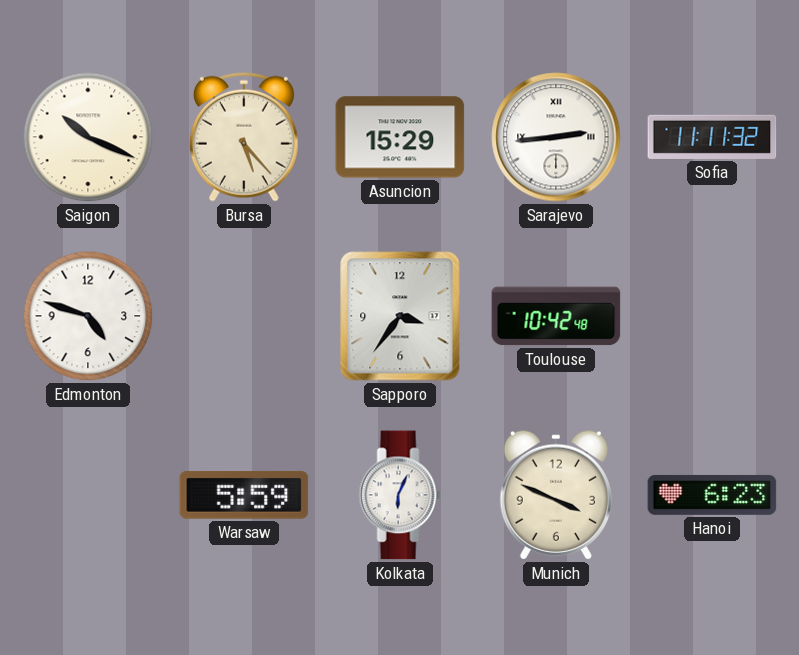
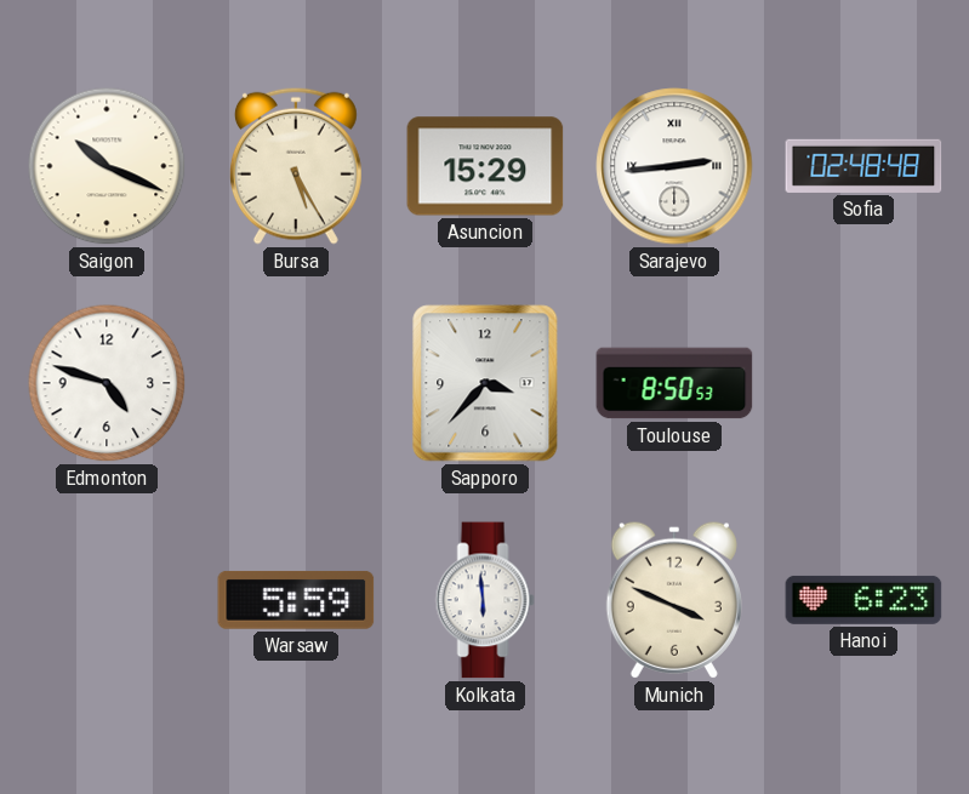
Bursa: 5:23 -> 5:25
Sofia: 11:11 -> 02:48
Sapporo: 3:36 -> 3:37
Toulouse: 10:42 -> 8:50
Kolkata: 6:04 -> 5:59
